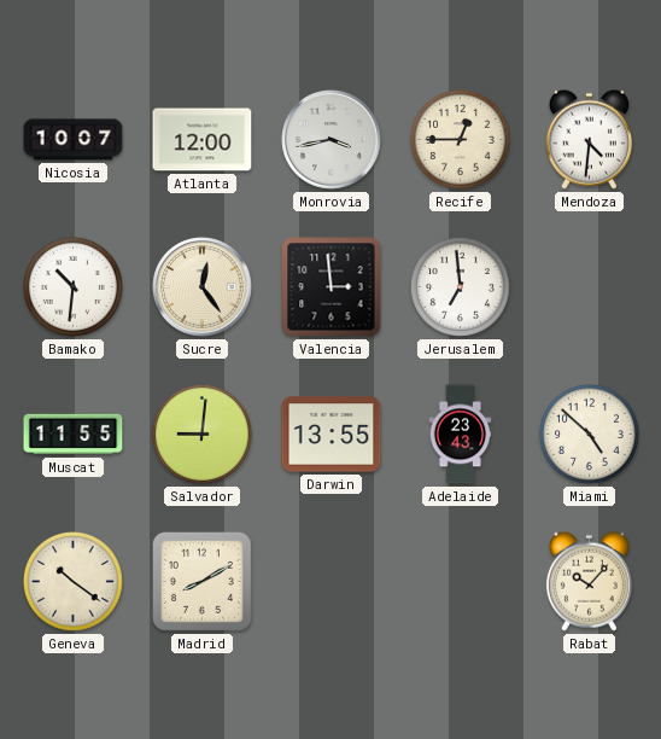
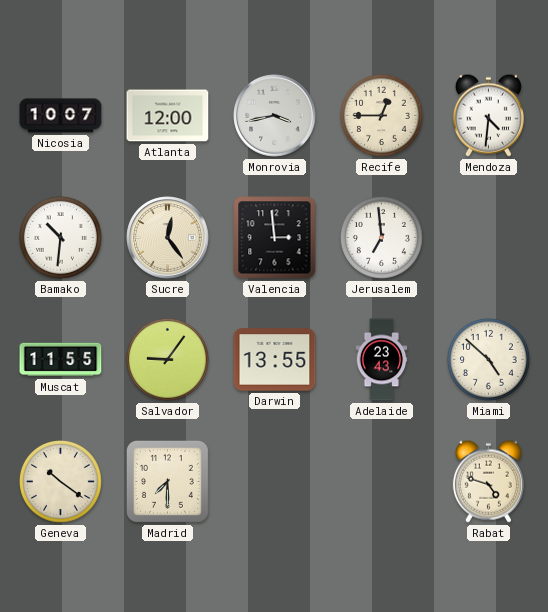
Salvador: 9:01 -> 9:06
Madrid: 8:10 -> 7:30
Rabat: 10:07 -> 4:48
